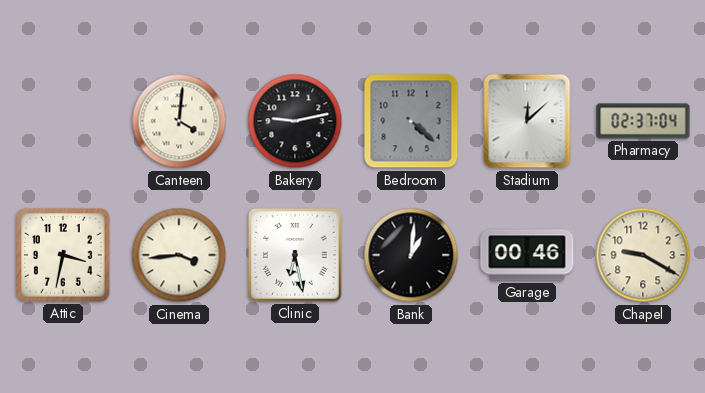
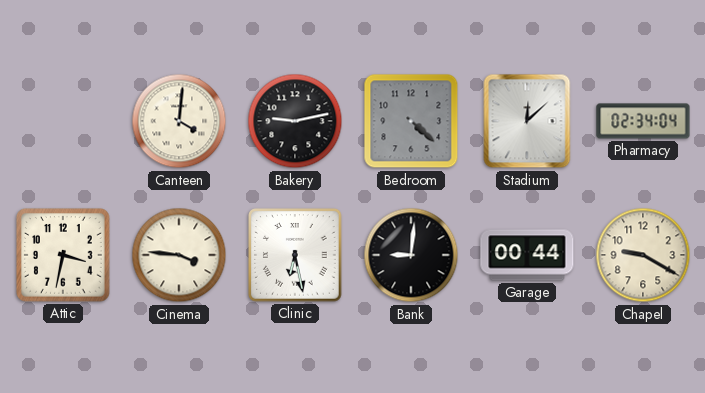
Pharmacy: 02:37 -> 02:34
Cinema: 3:44 -> 3:46
Bank: 1:01 -> 9:01
Garage: 00:46 -> 00:44
